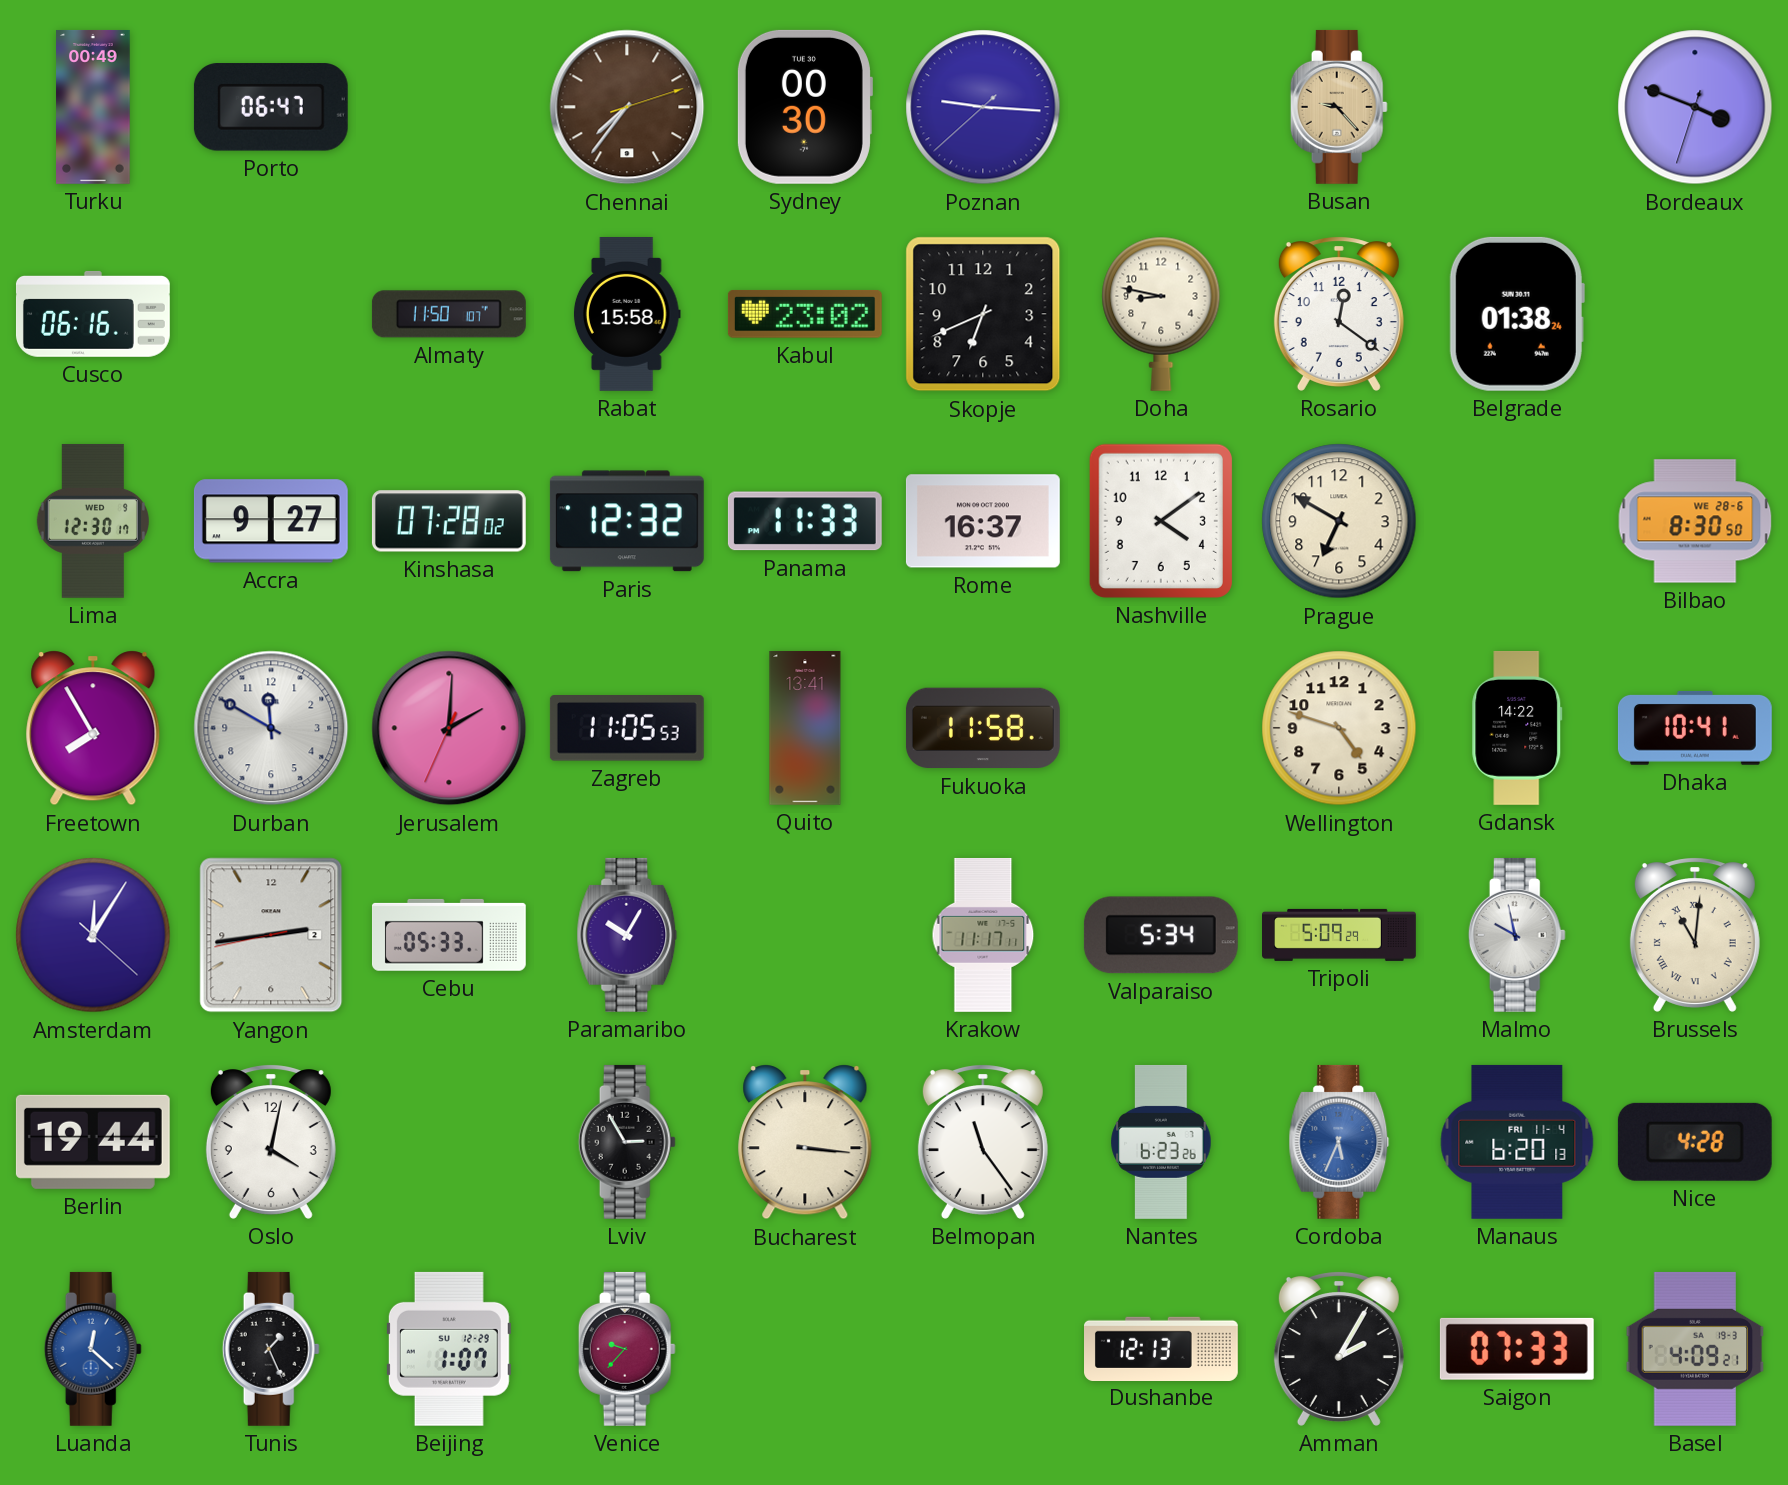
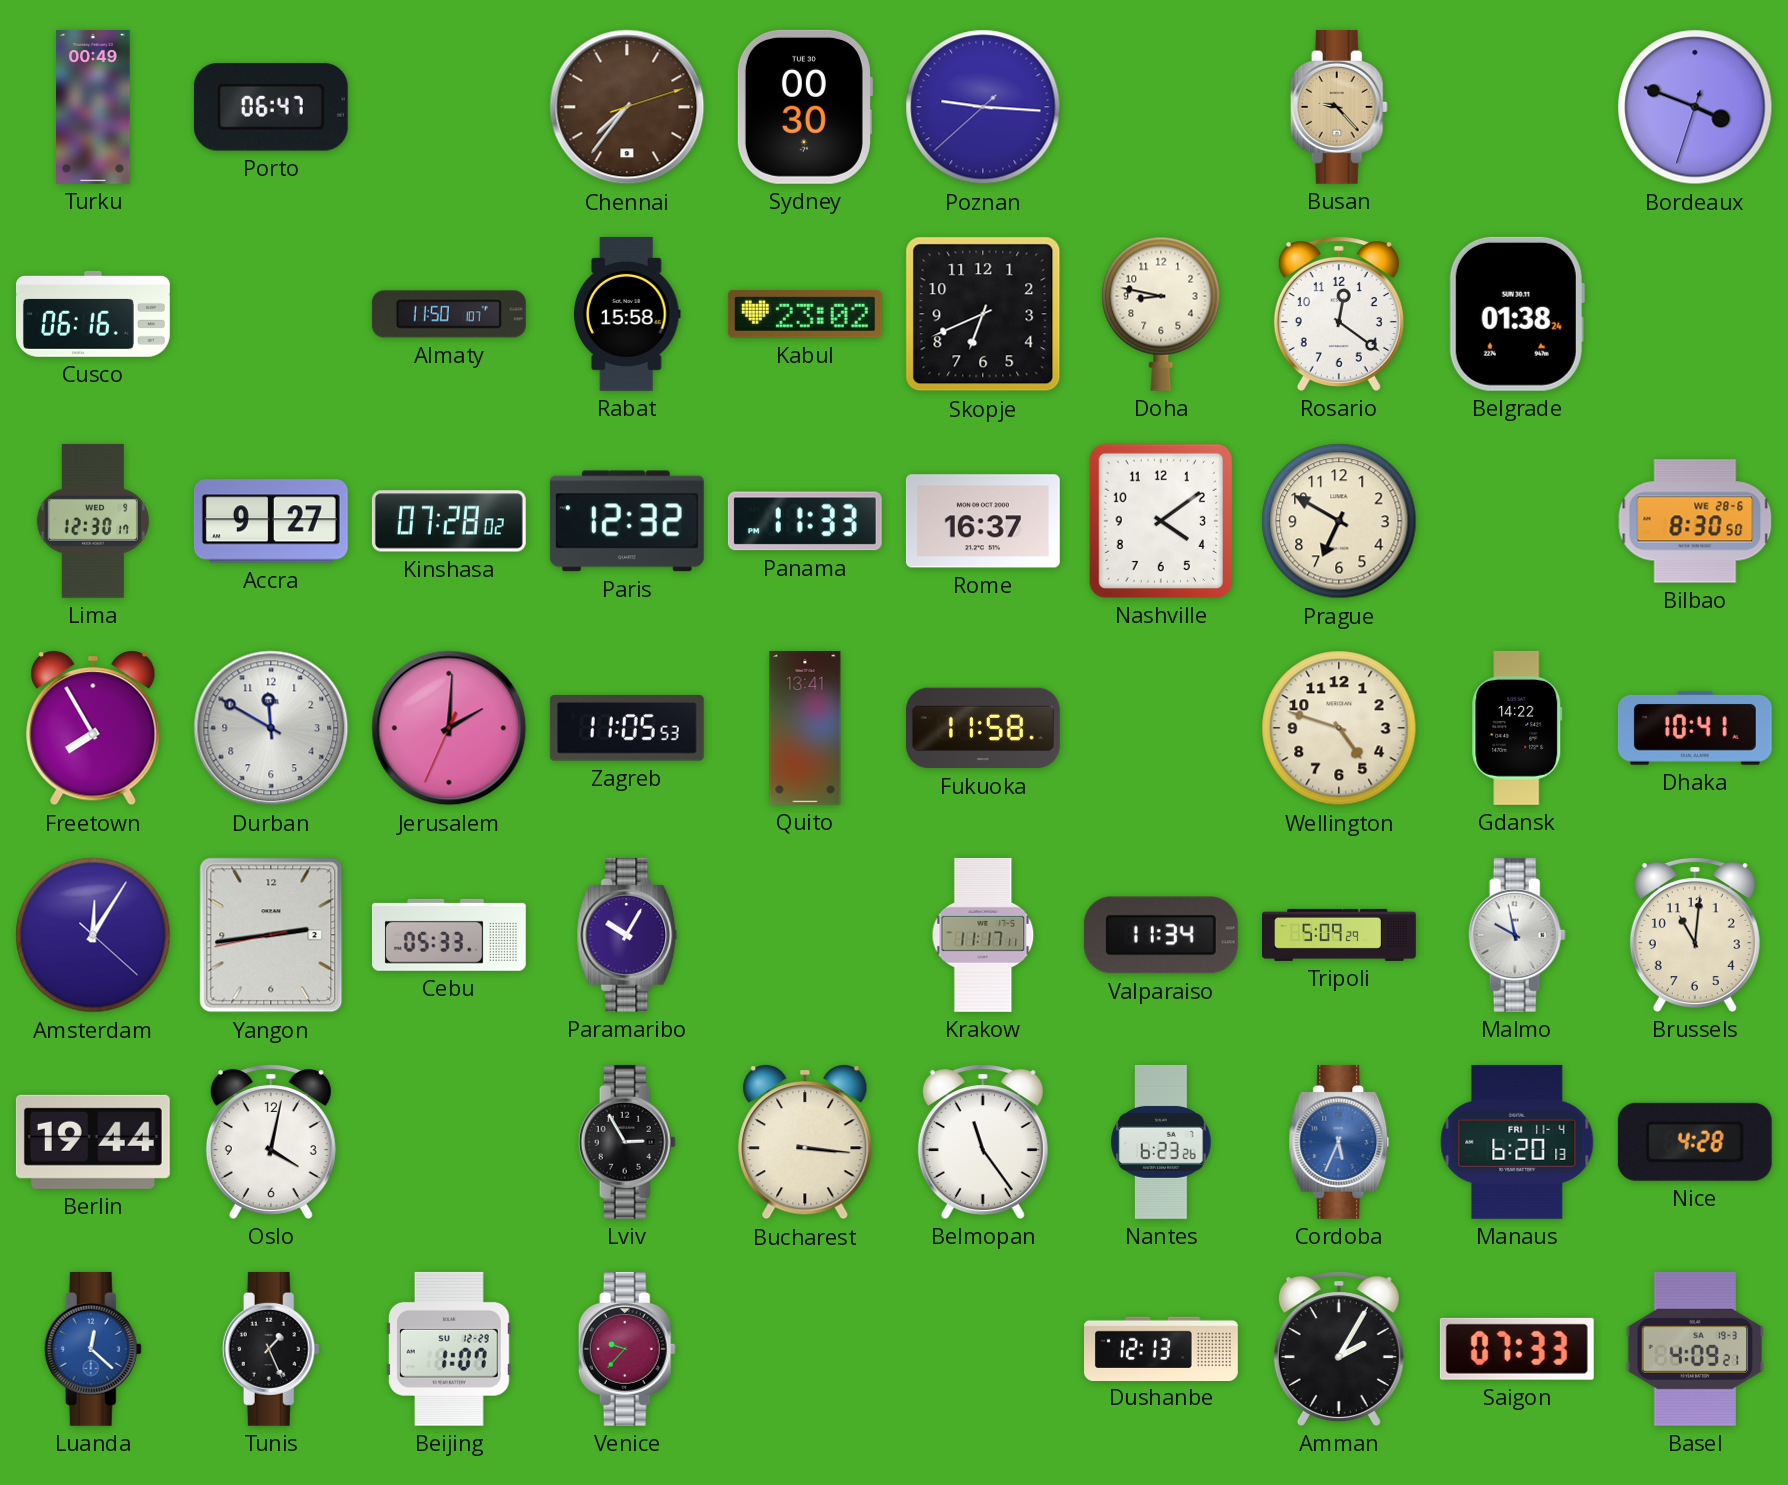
Valparaiso: 5:34 -> 11:34
Brussels numerals: Roman -> Arabic
